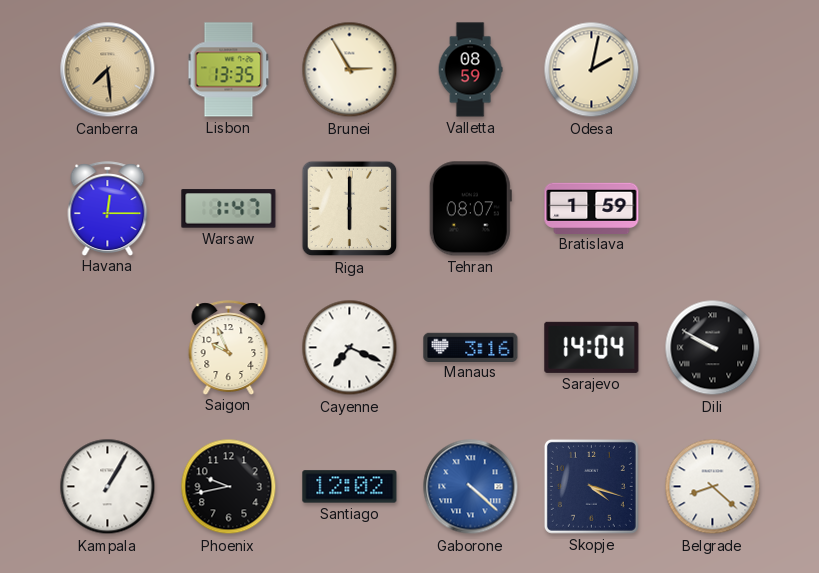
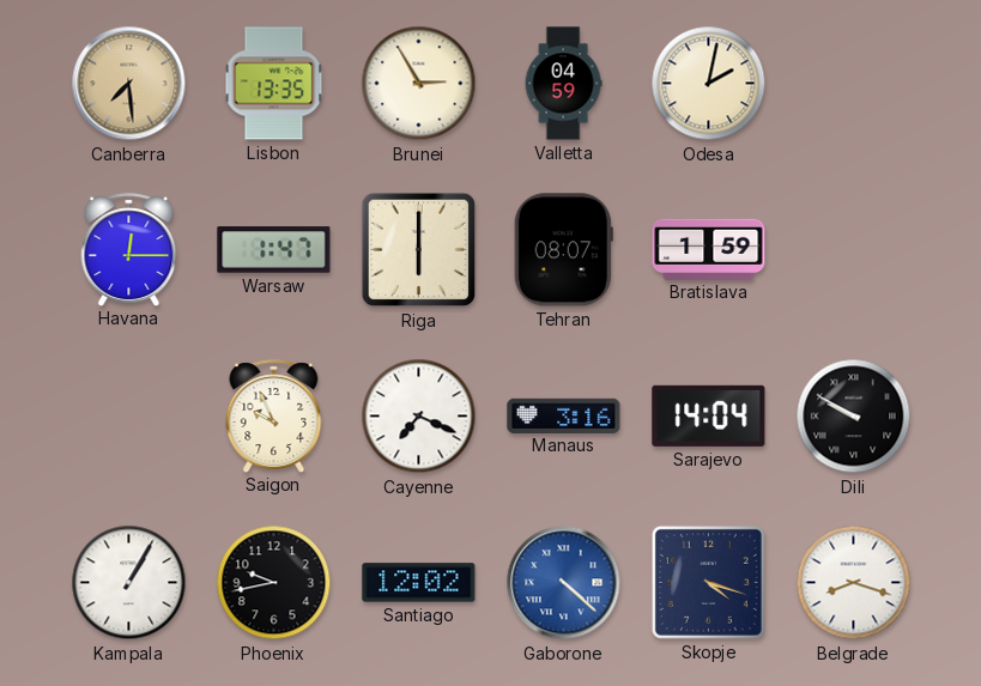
Valletta: 08:59 -> 04:59
Belgrade: 8:22 -> 8:18
